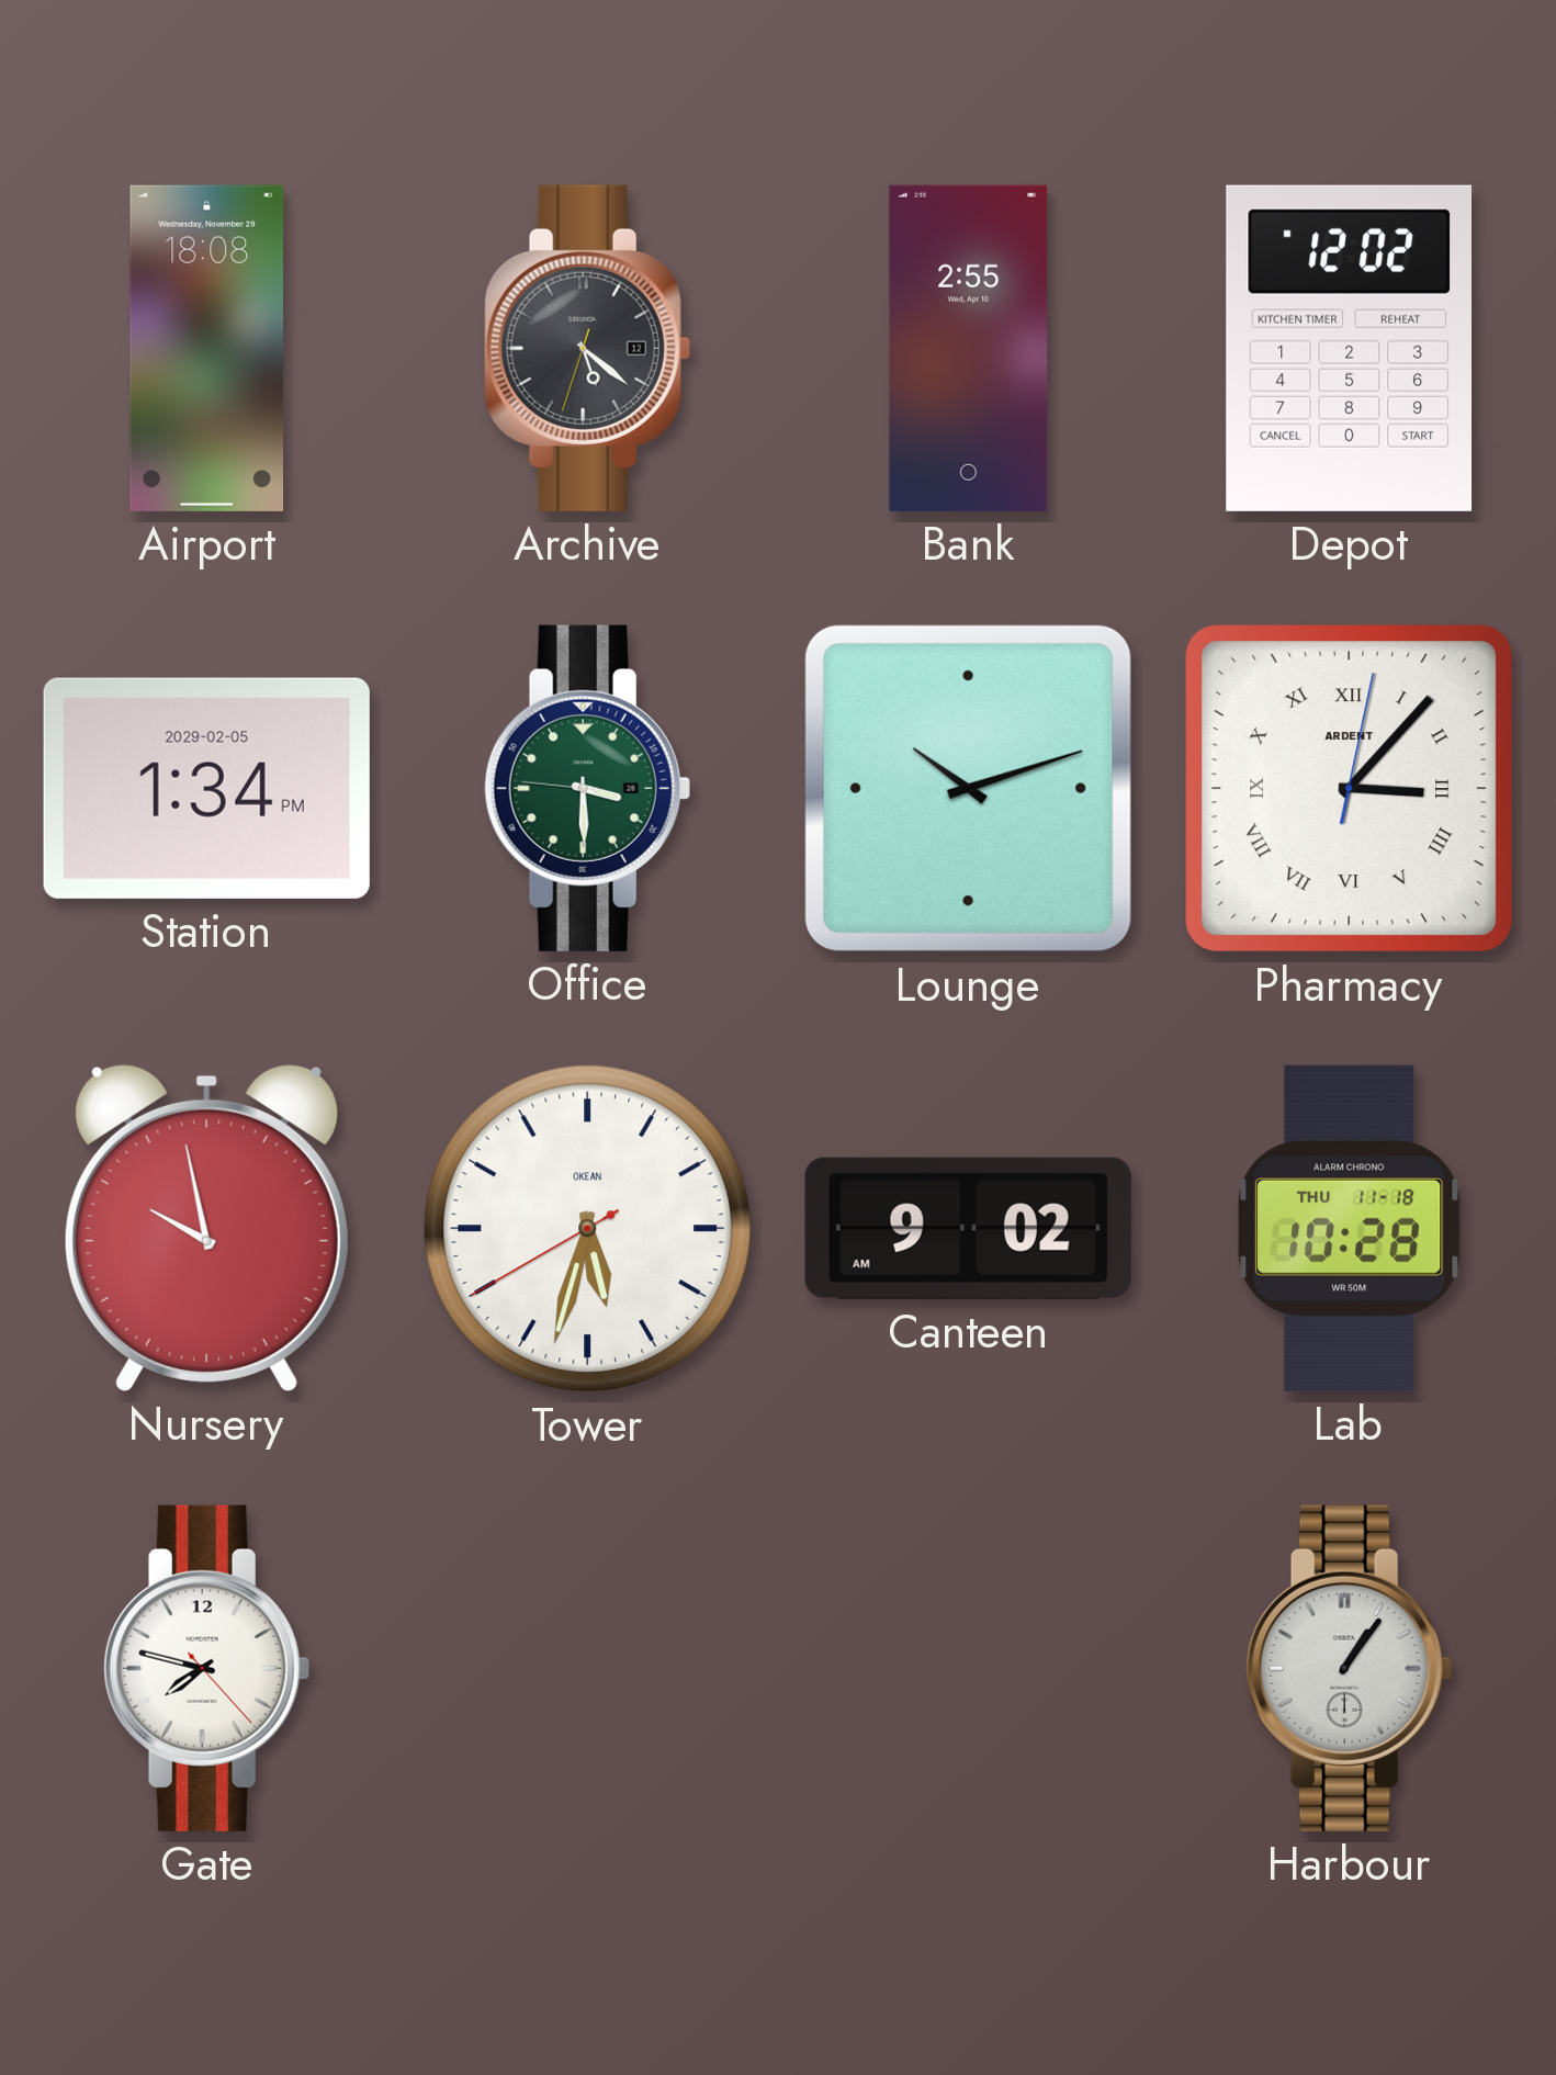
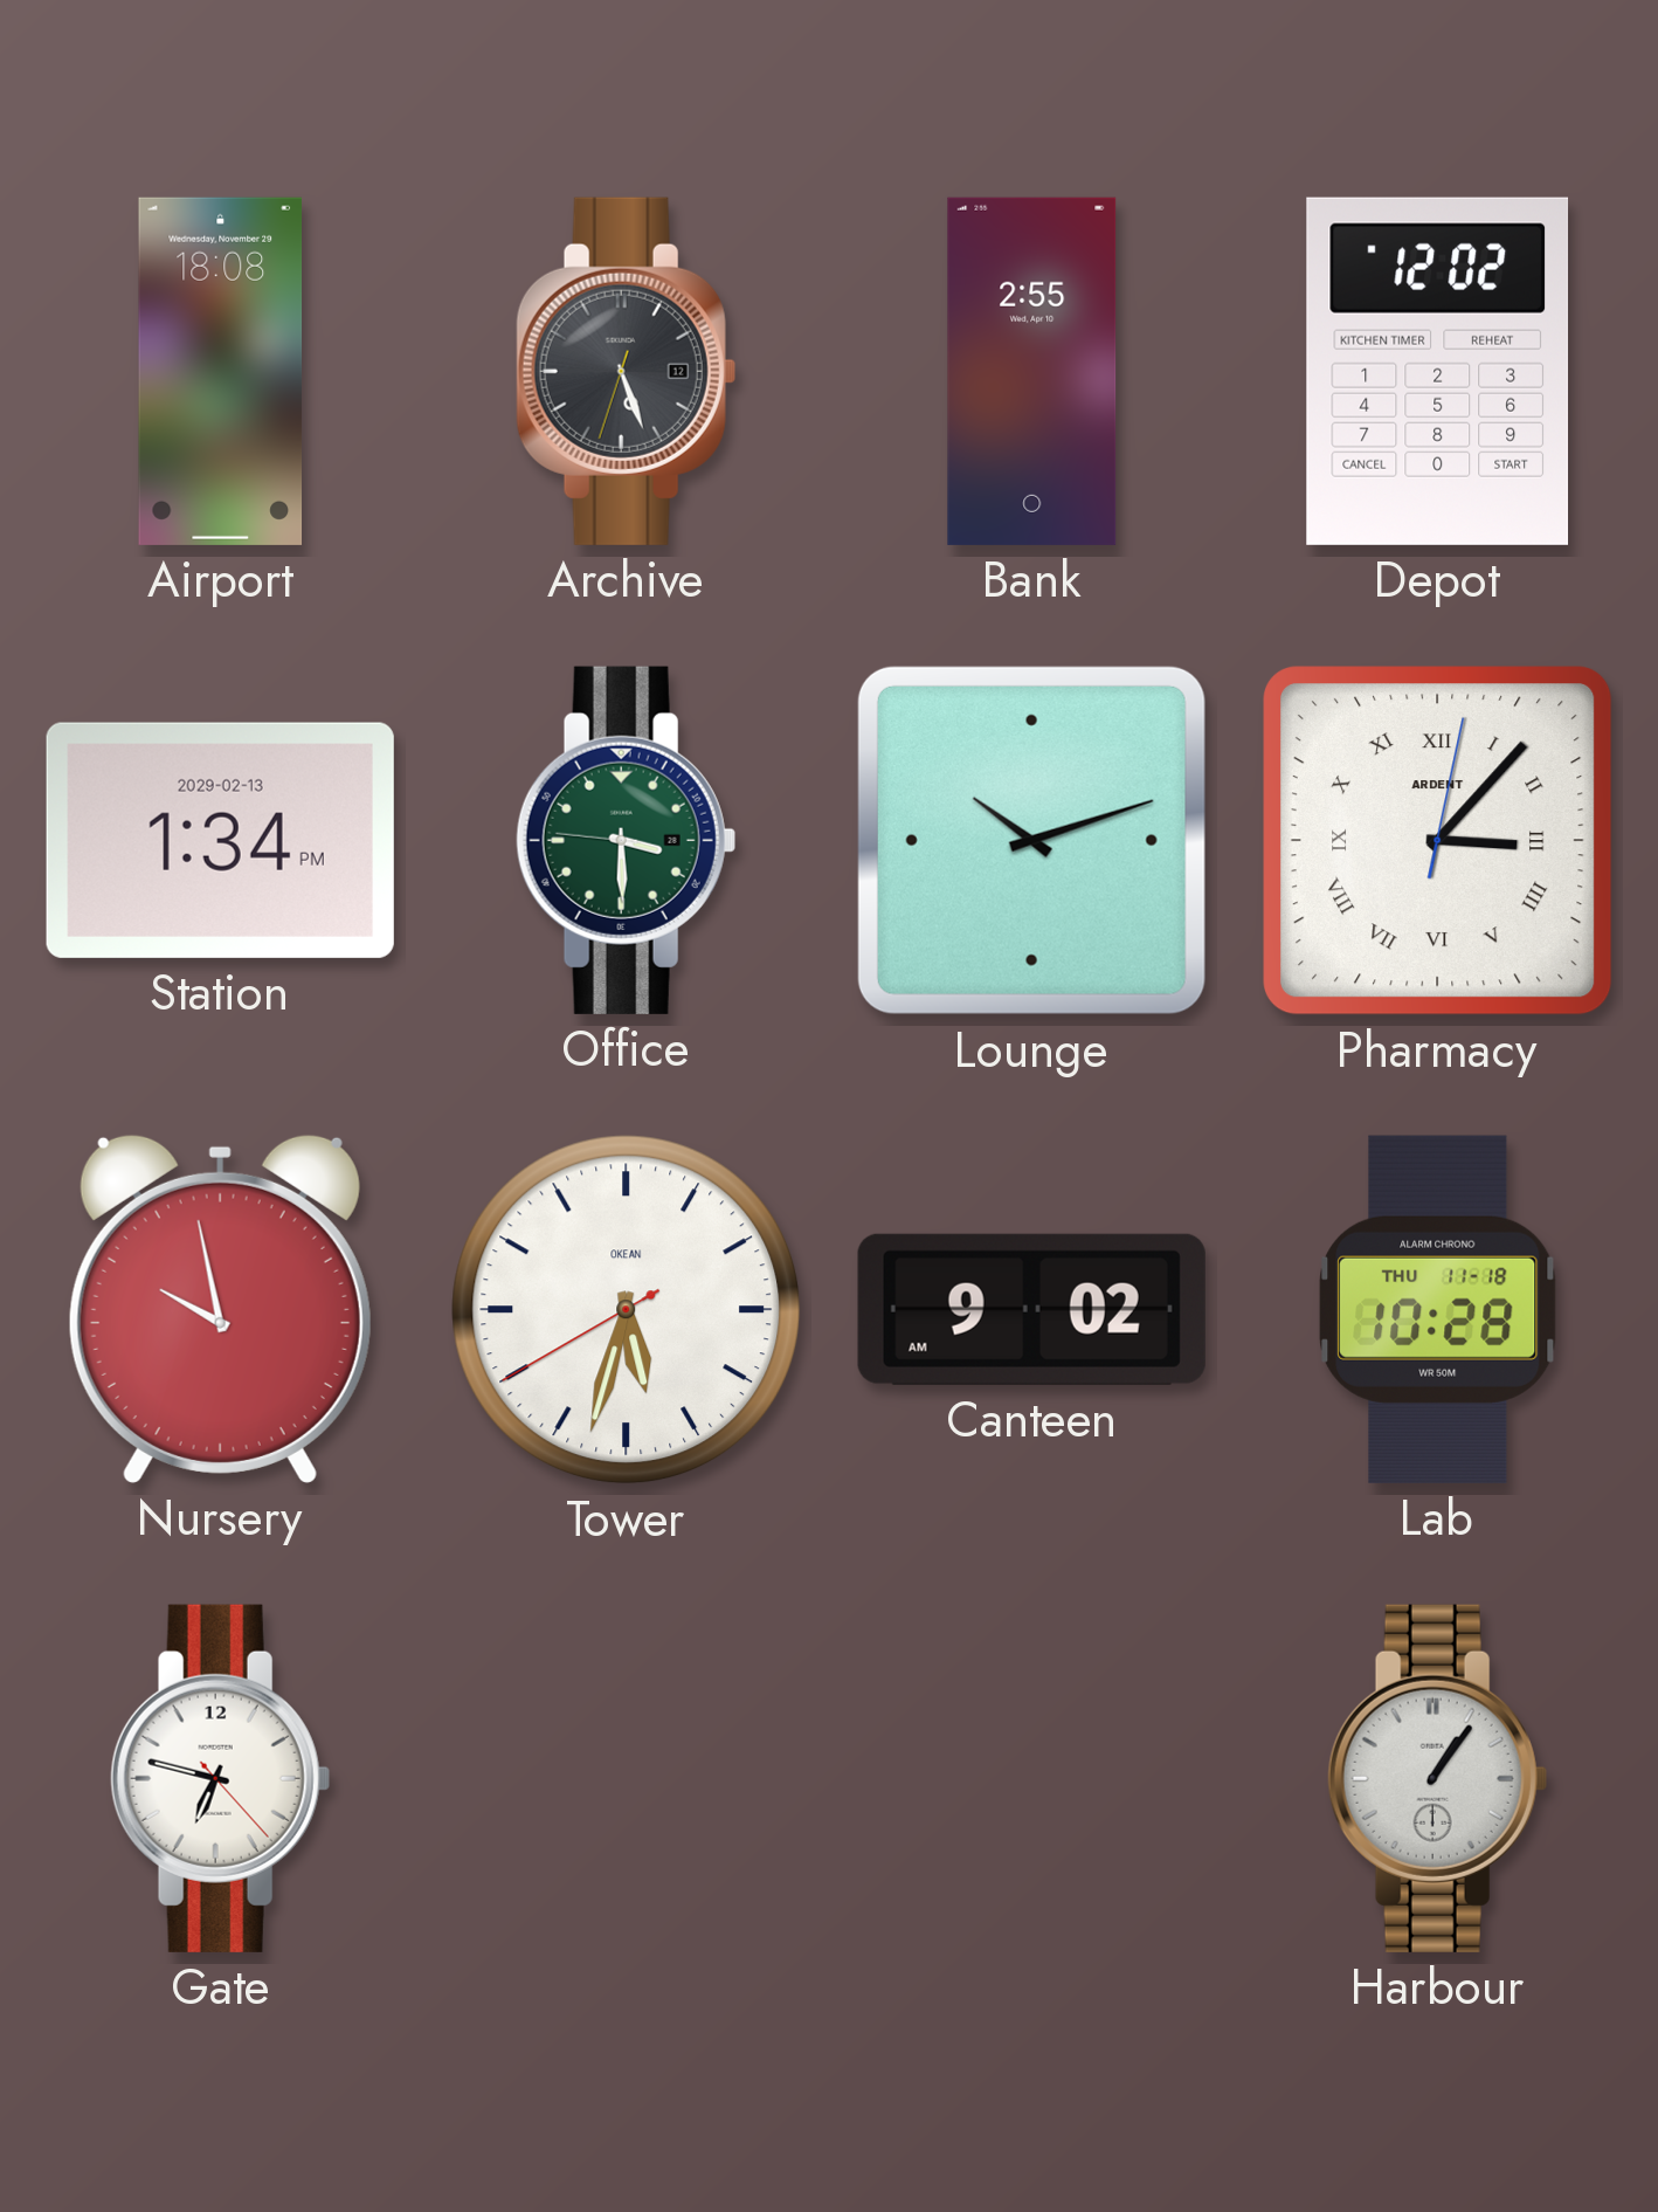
Archive: 5:21 -> 5:26
Station date: 2029-02-05 -> 2029-02-13
Gate: 7:47 -> 6:47
